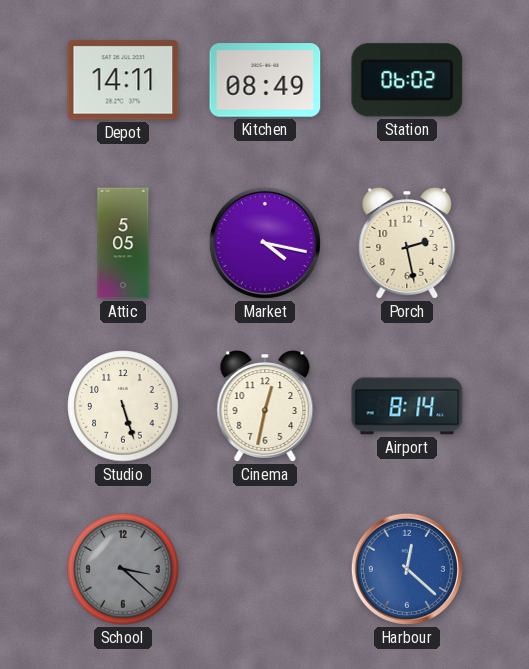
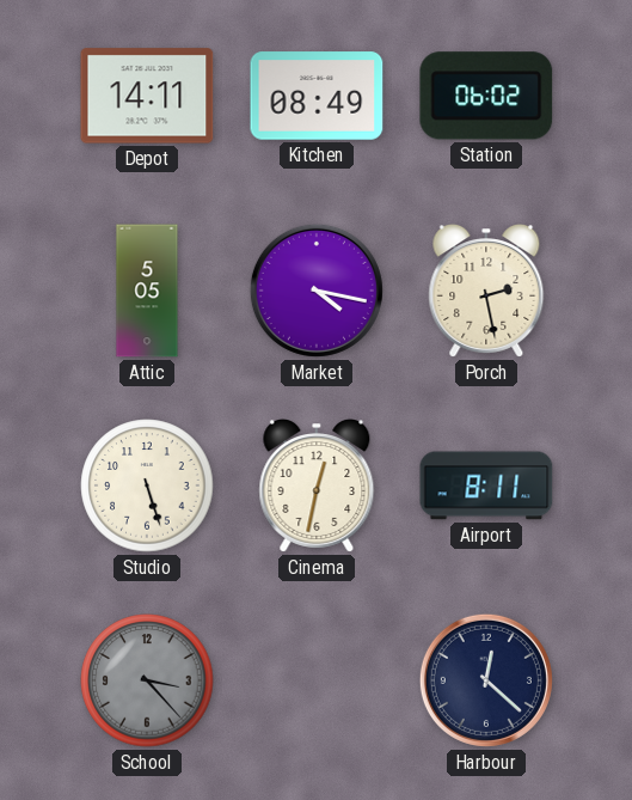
Airport: 8:14 -> 8:11
School: 3:22 -> 3:23
Harbour dial: blue -> navy
